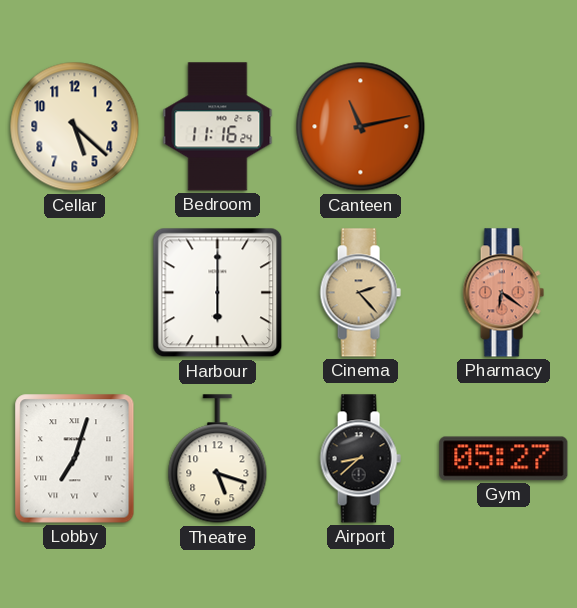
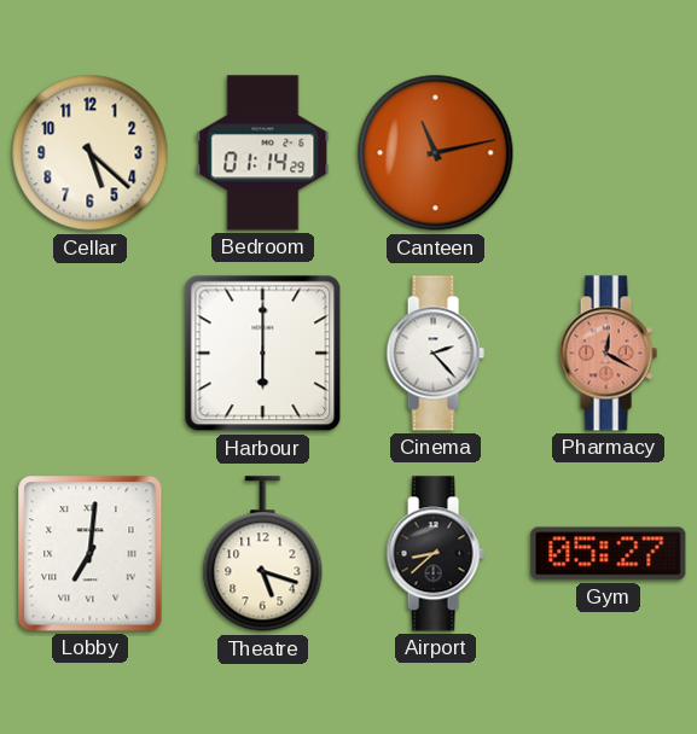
Bedroom: 11:16 -> 01:14
Cinema dial: champagne -> white
Pharmacy: 6:21 -> 12:20
Lobby: 7:03 -> 7:01
